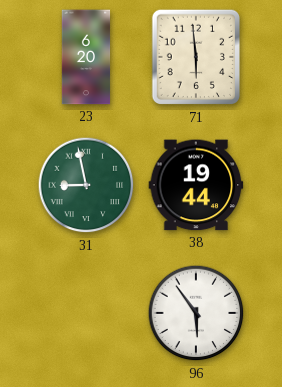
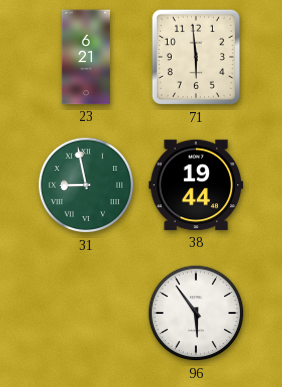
23: 6:20 -> 6:21
